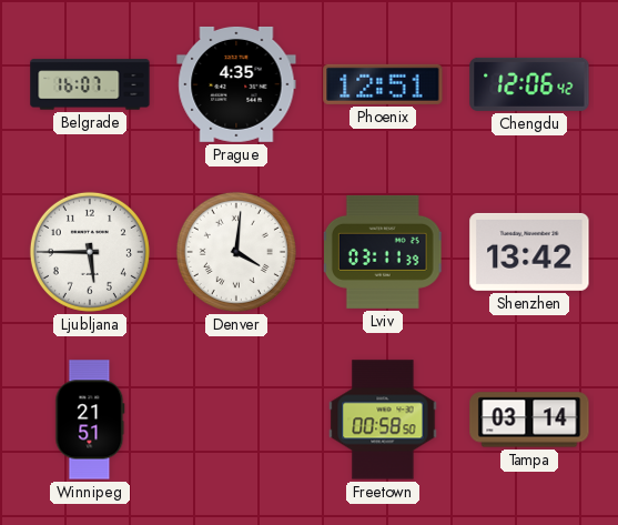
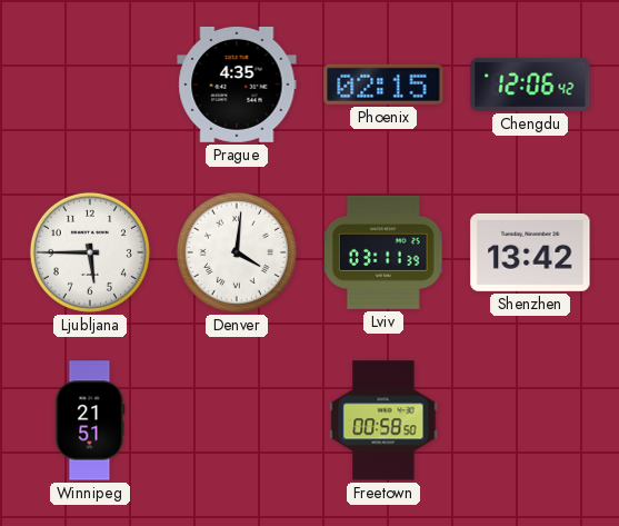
Belgrade: 16:07 -> none
Phoenix: 12:51 -> 02:15
Tampa: 03:14 -> none
